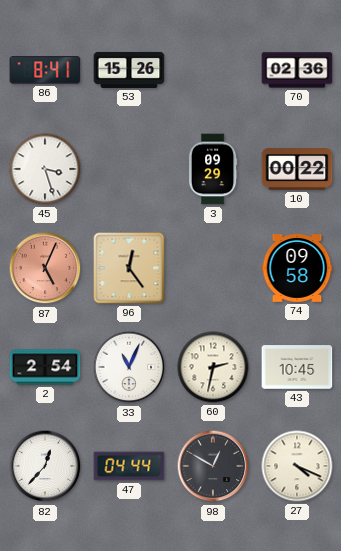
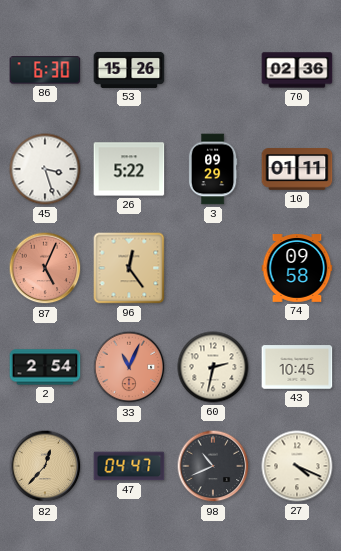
86: 8:41 -> 6:30
26: none -> 5:22
10: 00:22 -> 01:11
33 dial: white -> salmon
82 dial: white -> champagne
47: 04:44 -> 04:47
98: 12:50 -> 10:41
